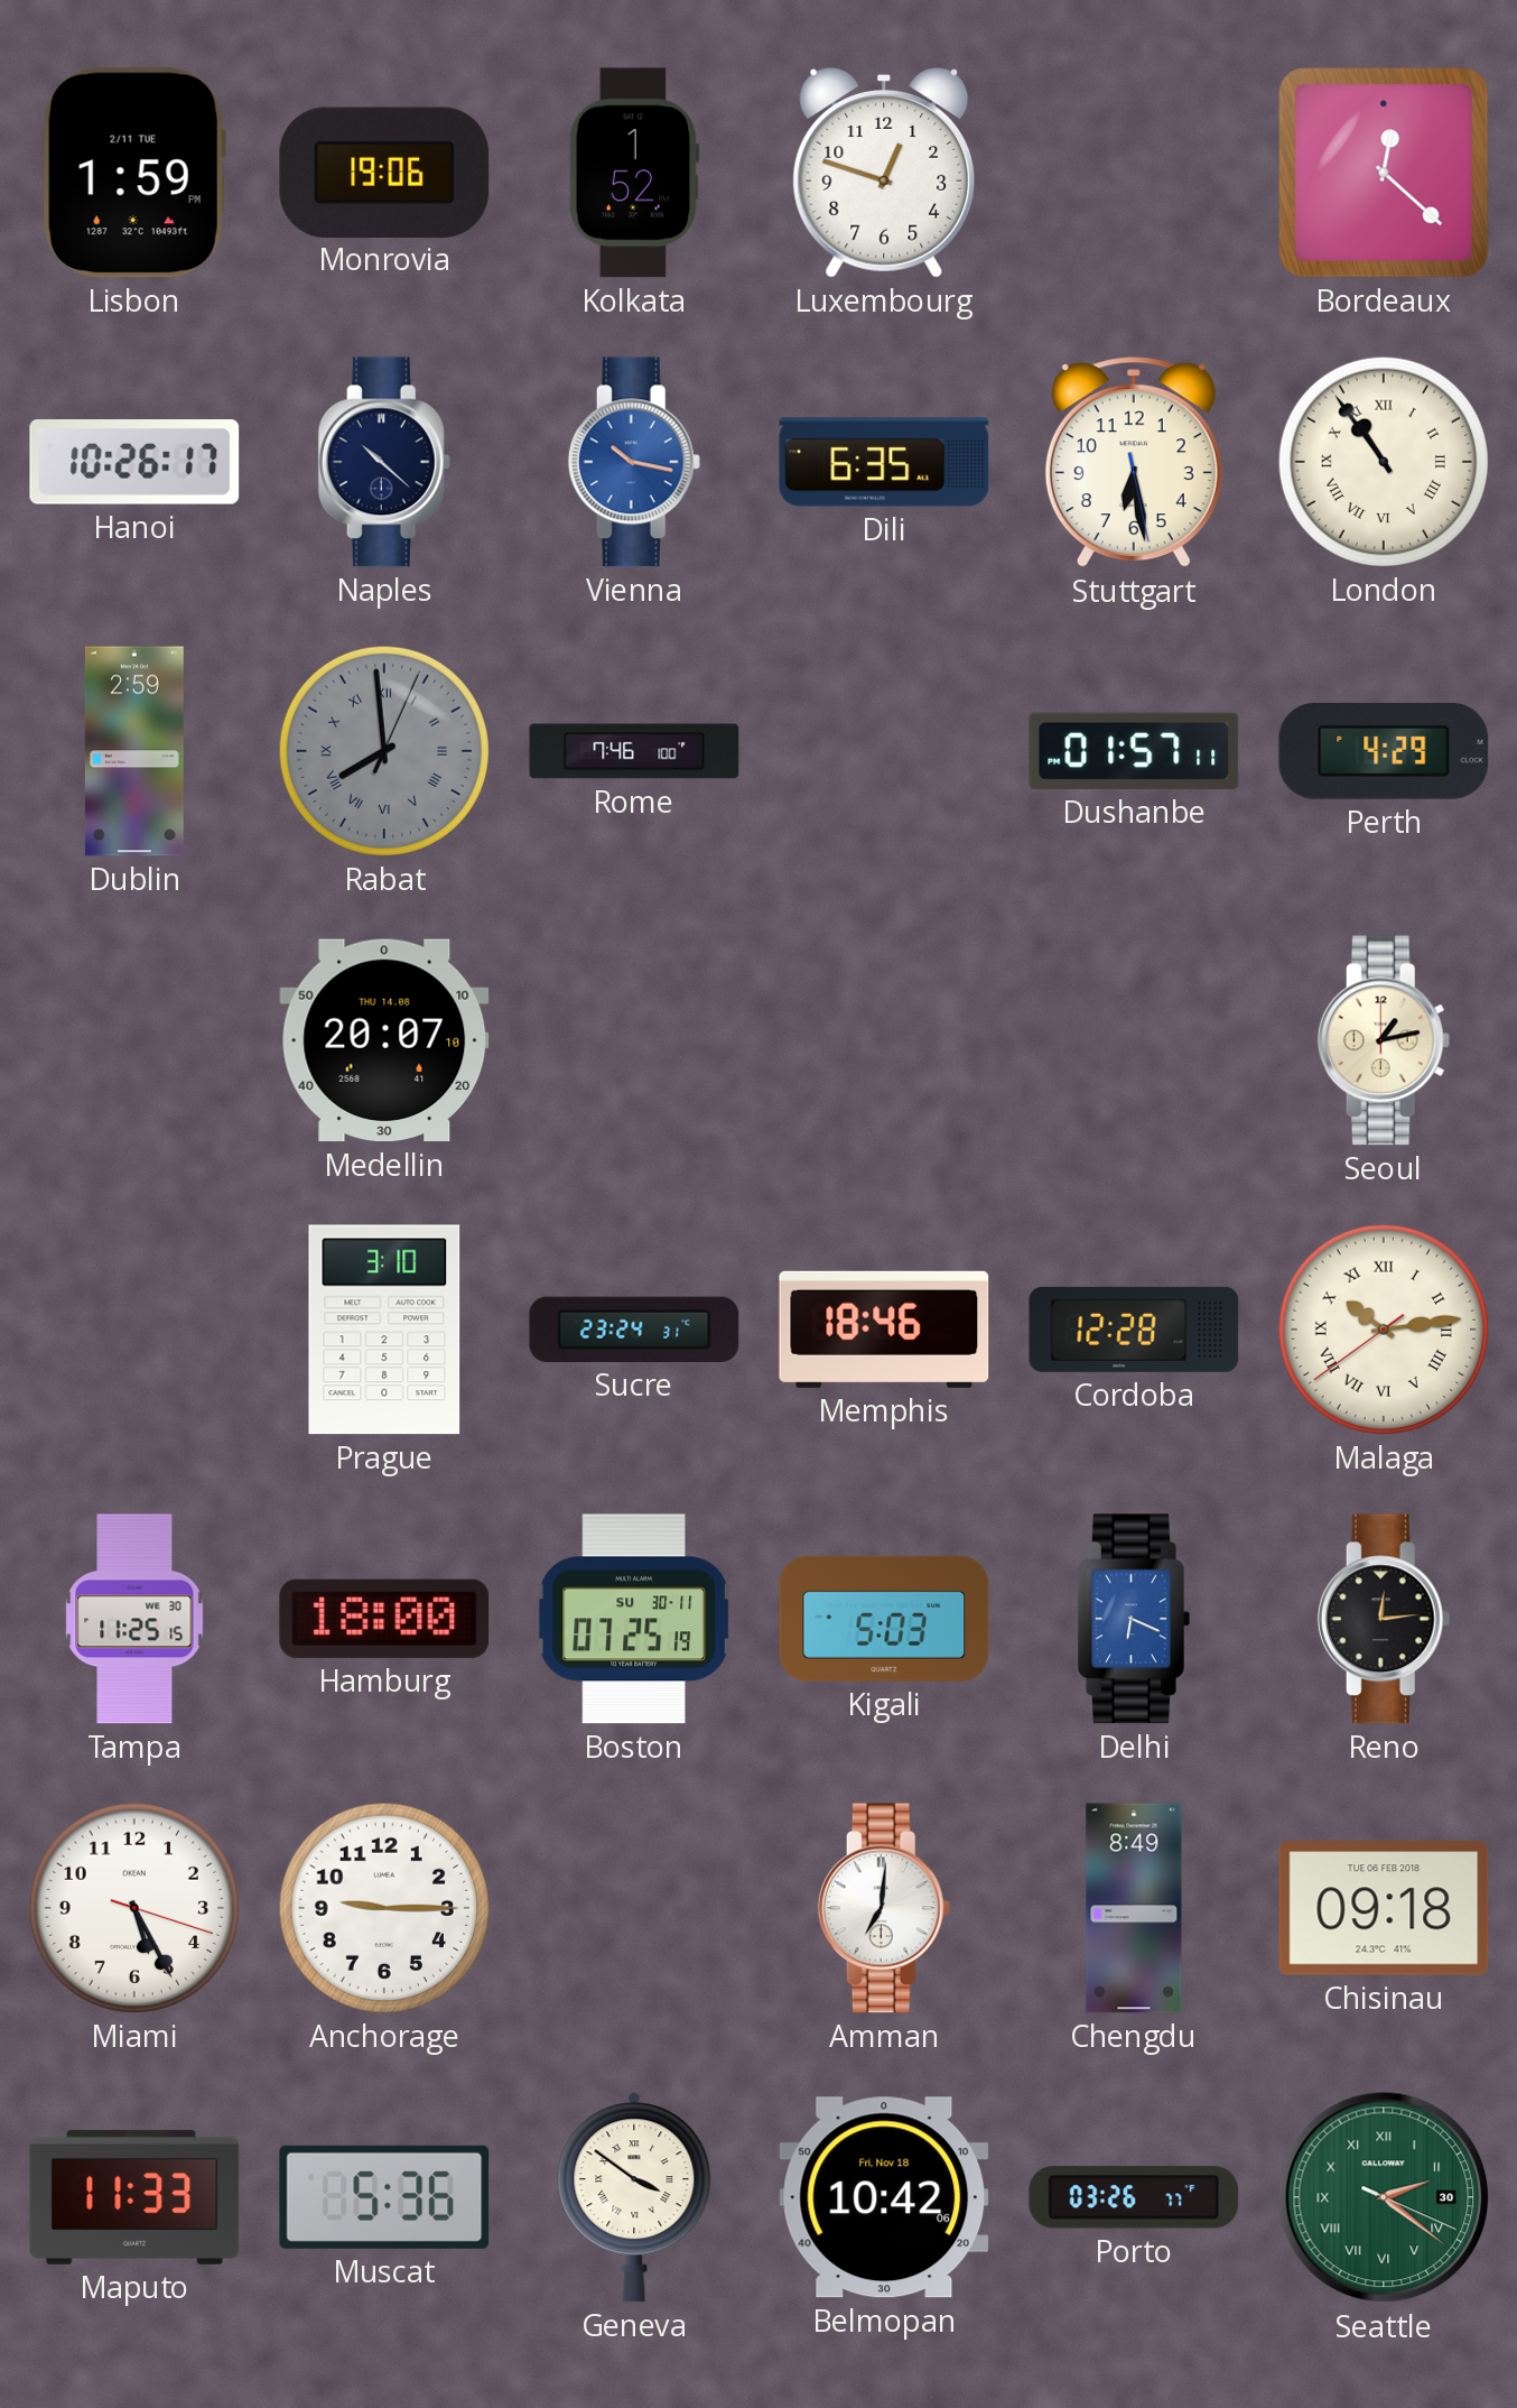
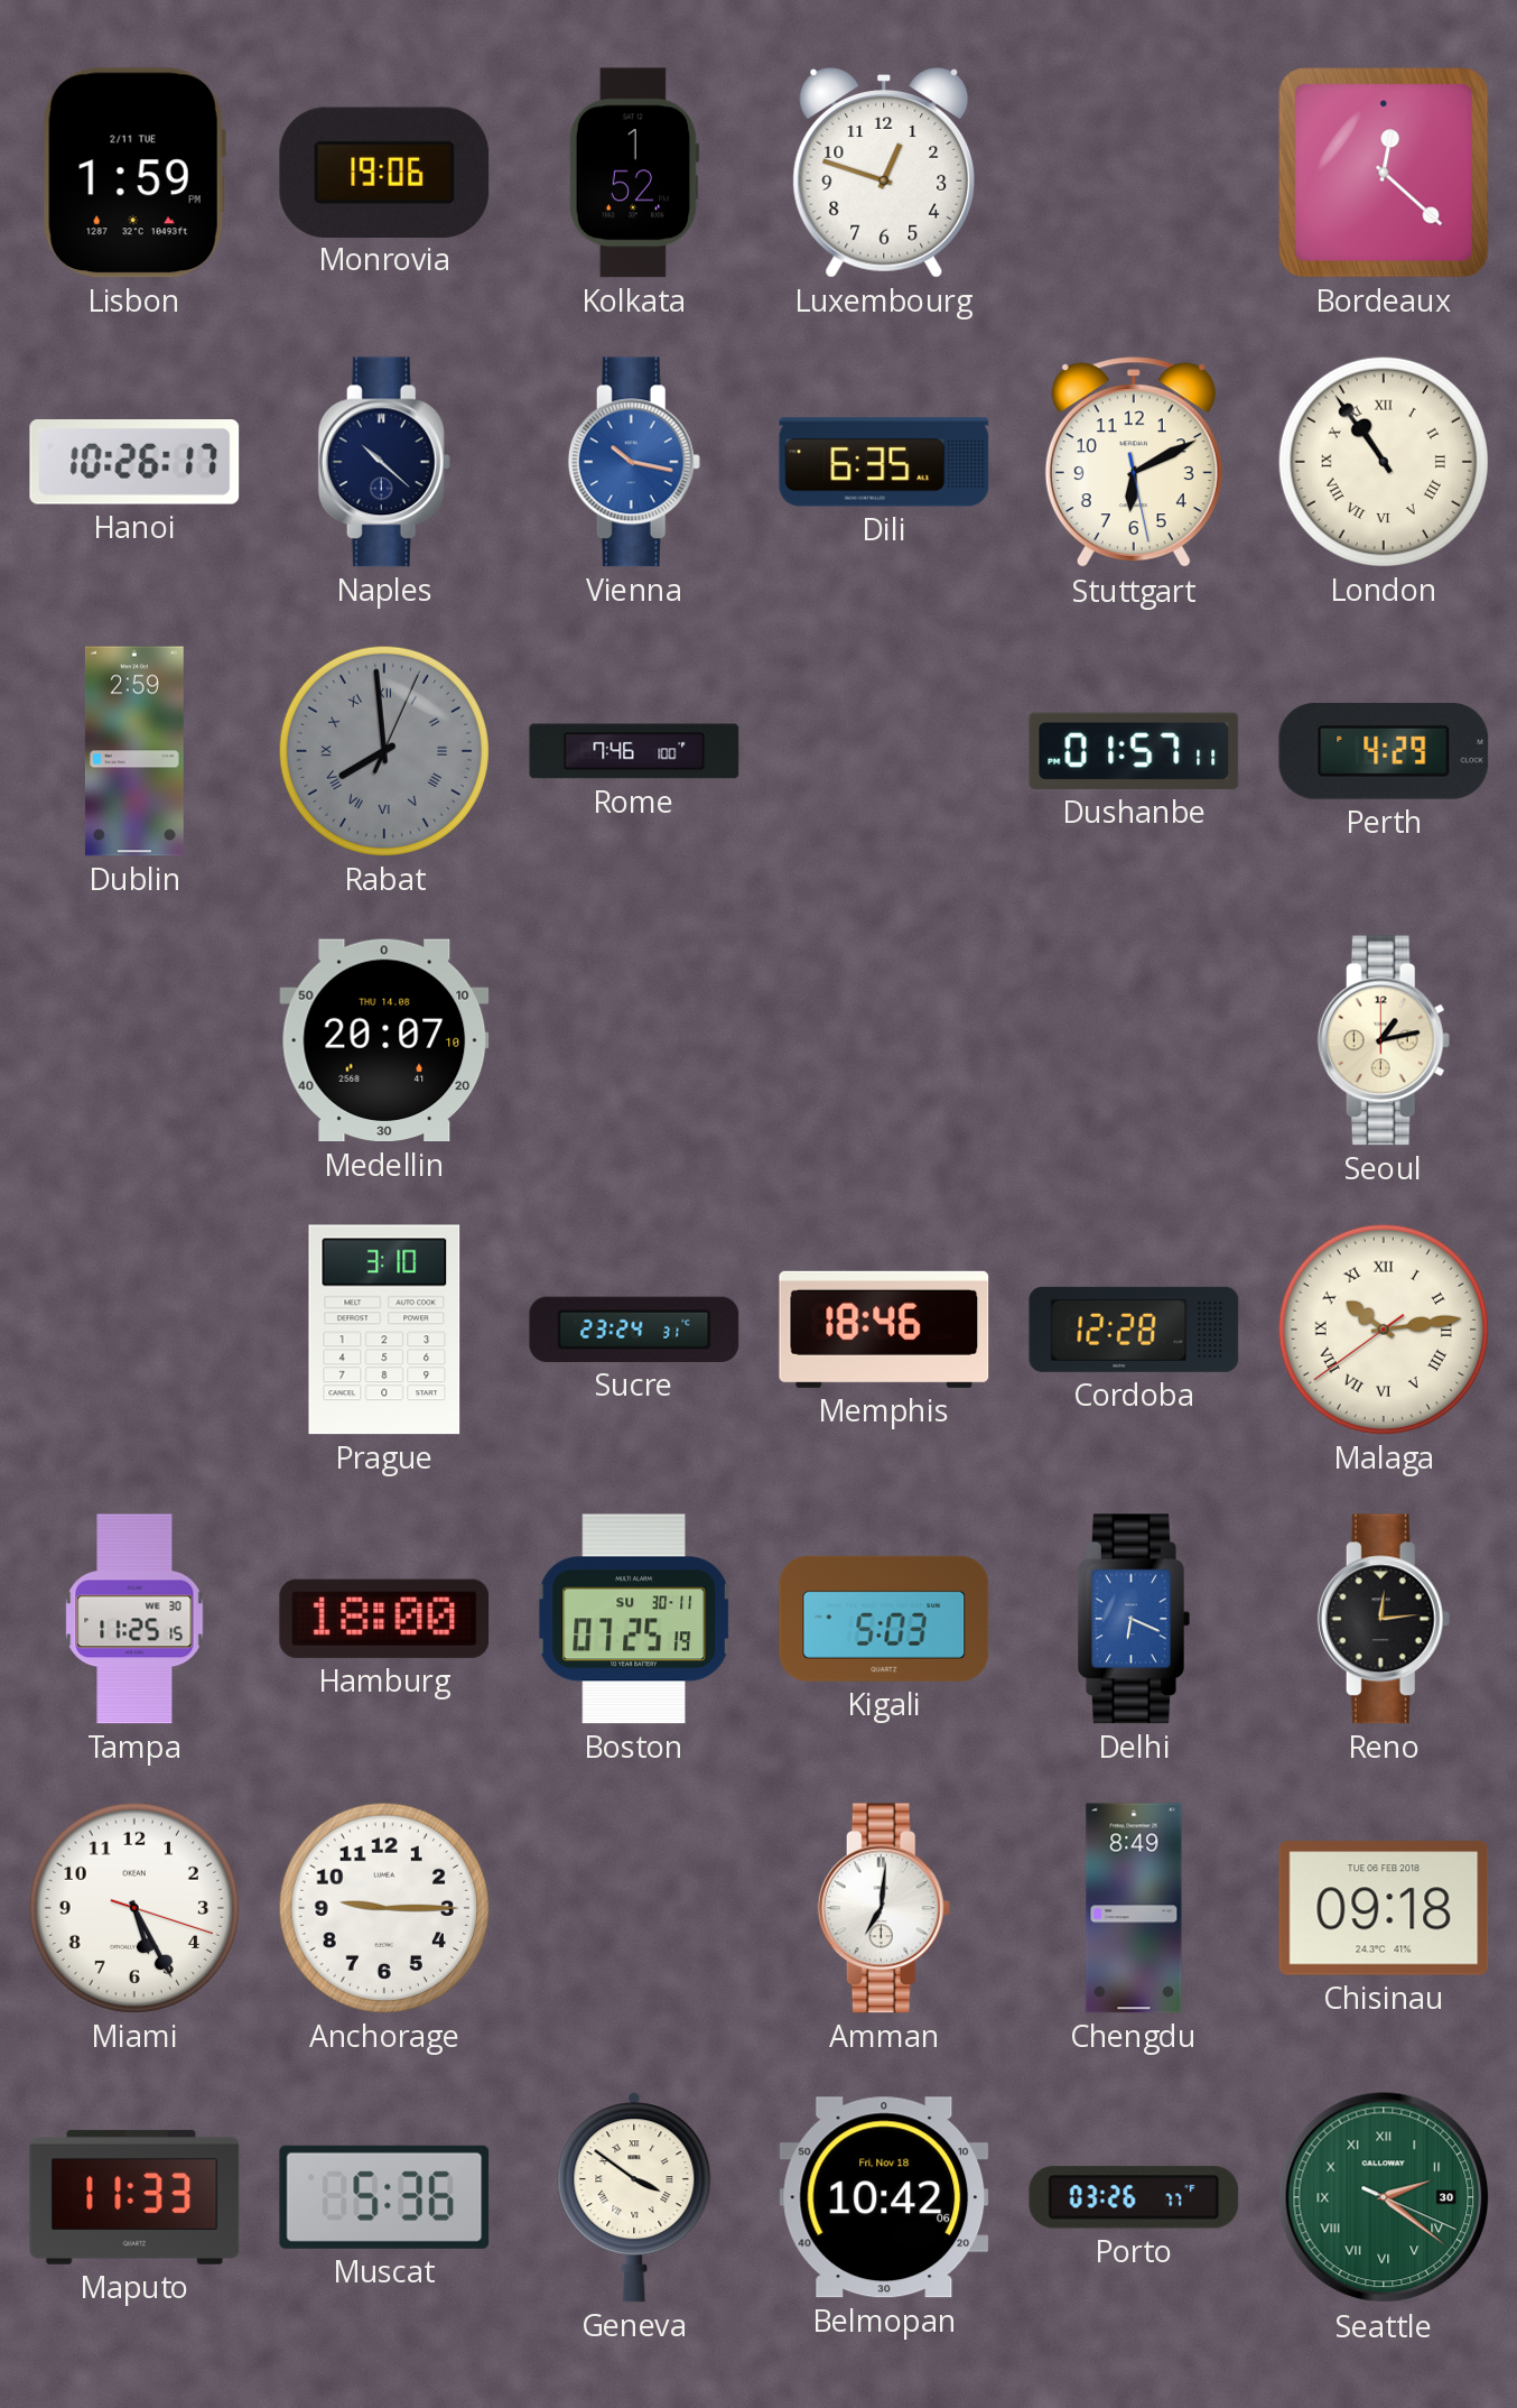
Stuttgart: 6:28 -> 6:10
